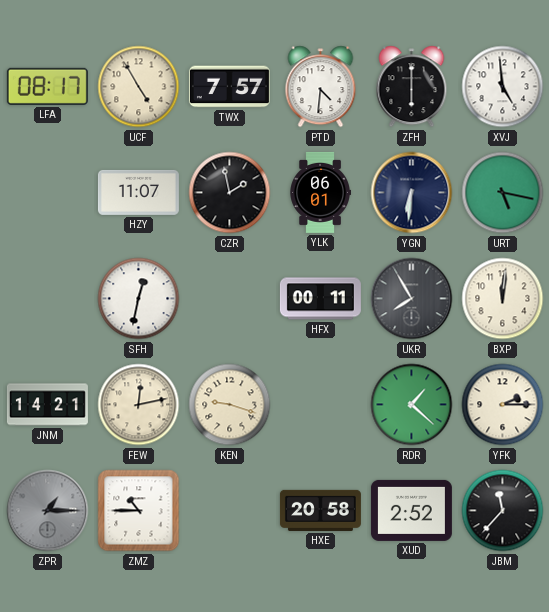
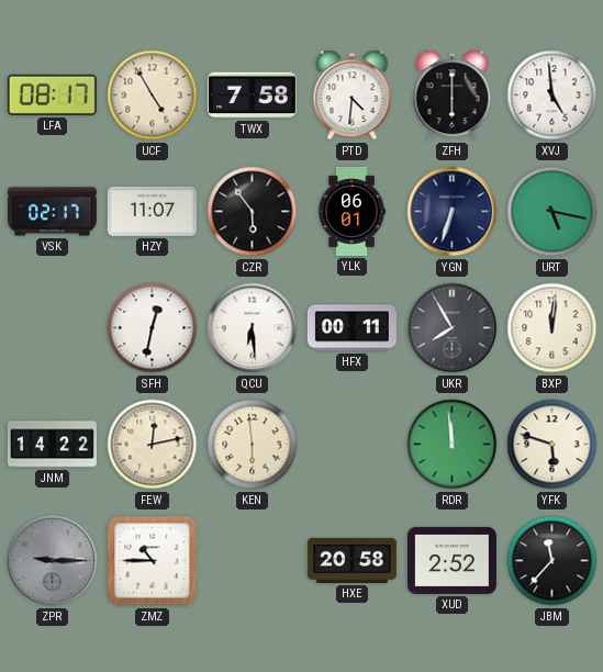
TWX: 7:57 -> 7:58
VSK: none -> 02:17
CZR: 1:58 -> 5:54
YGN: 6:31 -> 6:33
QCU: none -> 6:29
JNM: 14:21 -> 14:22
KEN: 9:18 -> 5:59
RDR: 1:22 -> 11:59
YFK: 2:15 -> 5:48
ZPR: 1:15 -> 9:15
